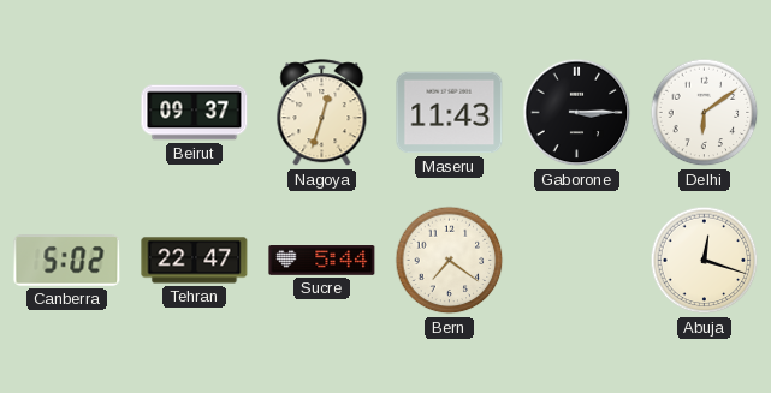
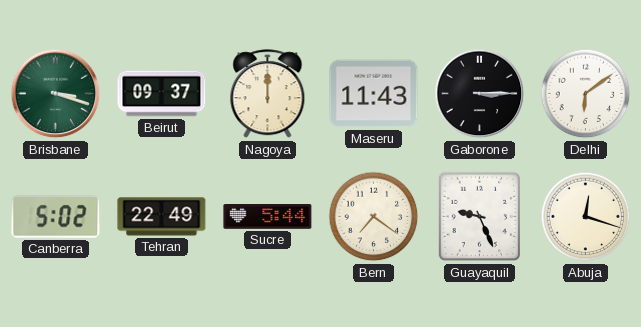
Brisbane: none -> 3:18
Nagoya: 12:33 -> 12:00
Tehran: 22:47 -> 22:49
Guayaquil: none -> 9:26
